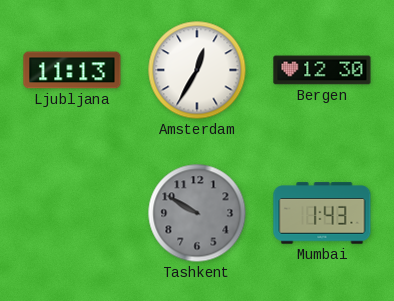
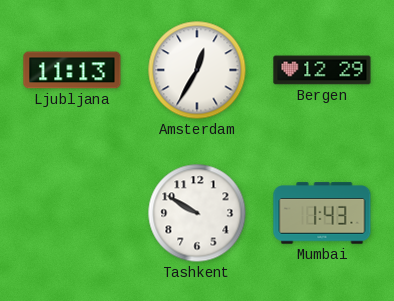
Bergen: 12:30 -> 12:29
Tashkent dial: grey -> white
